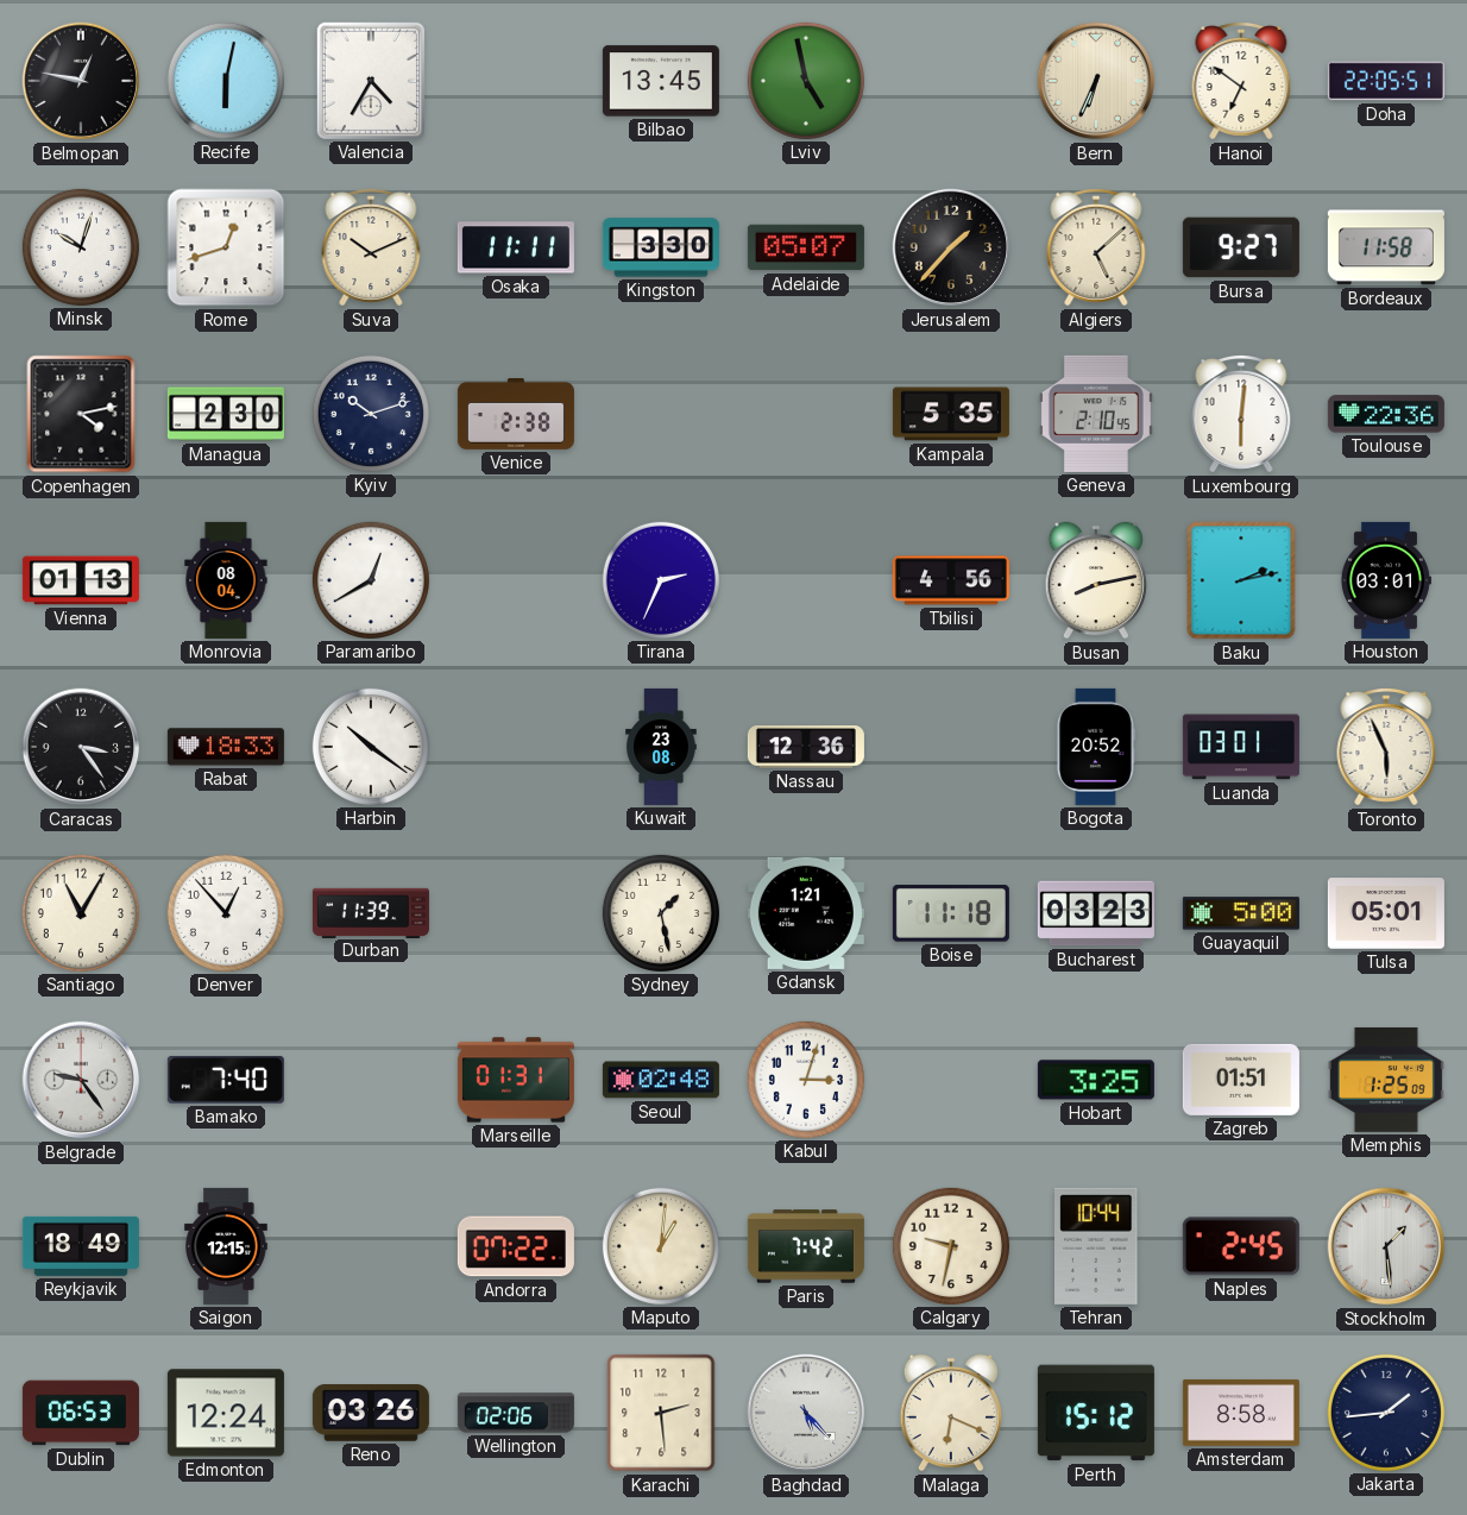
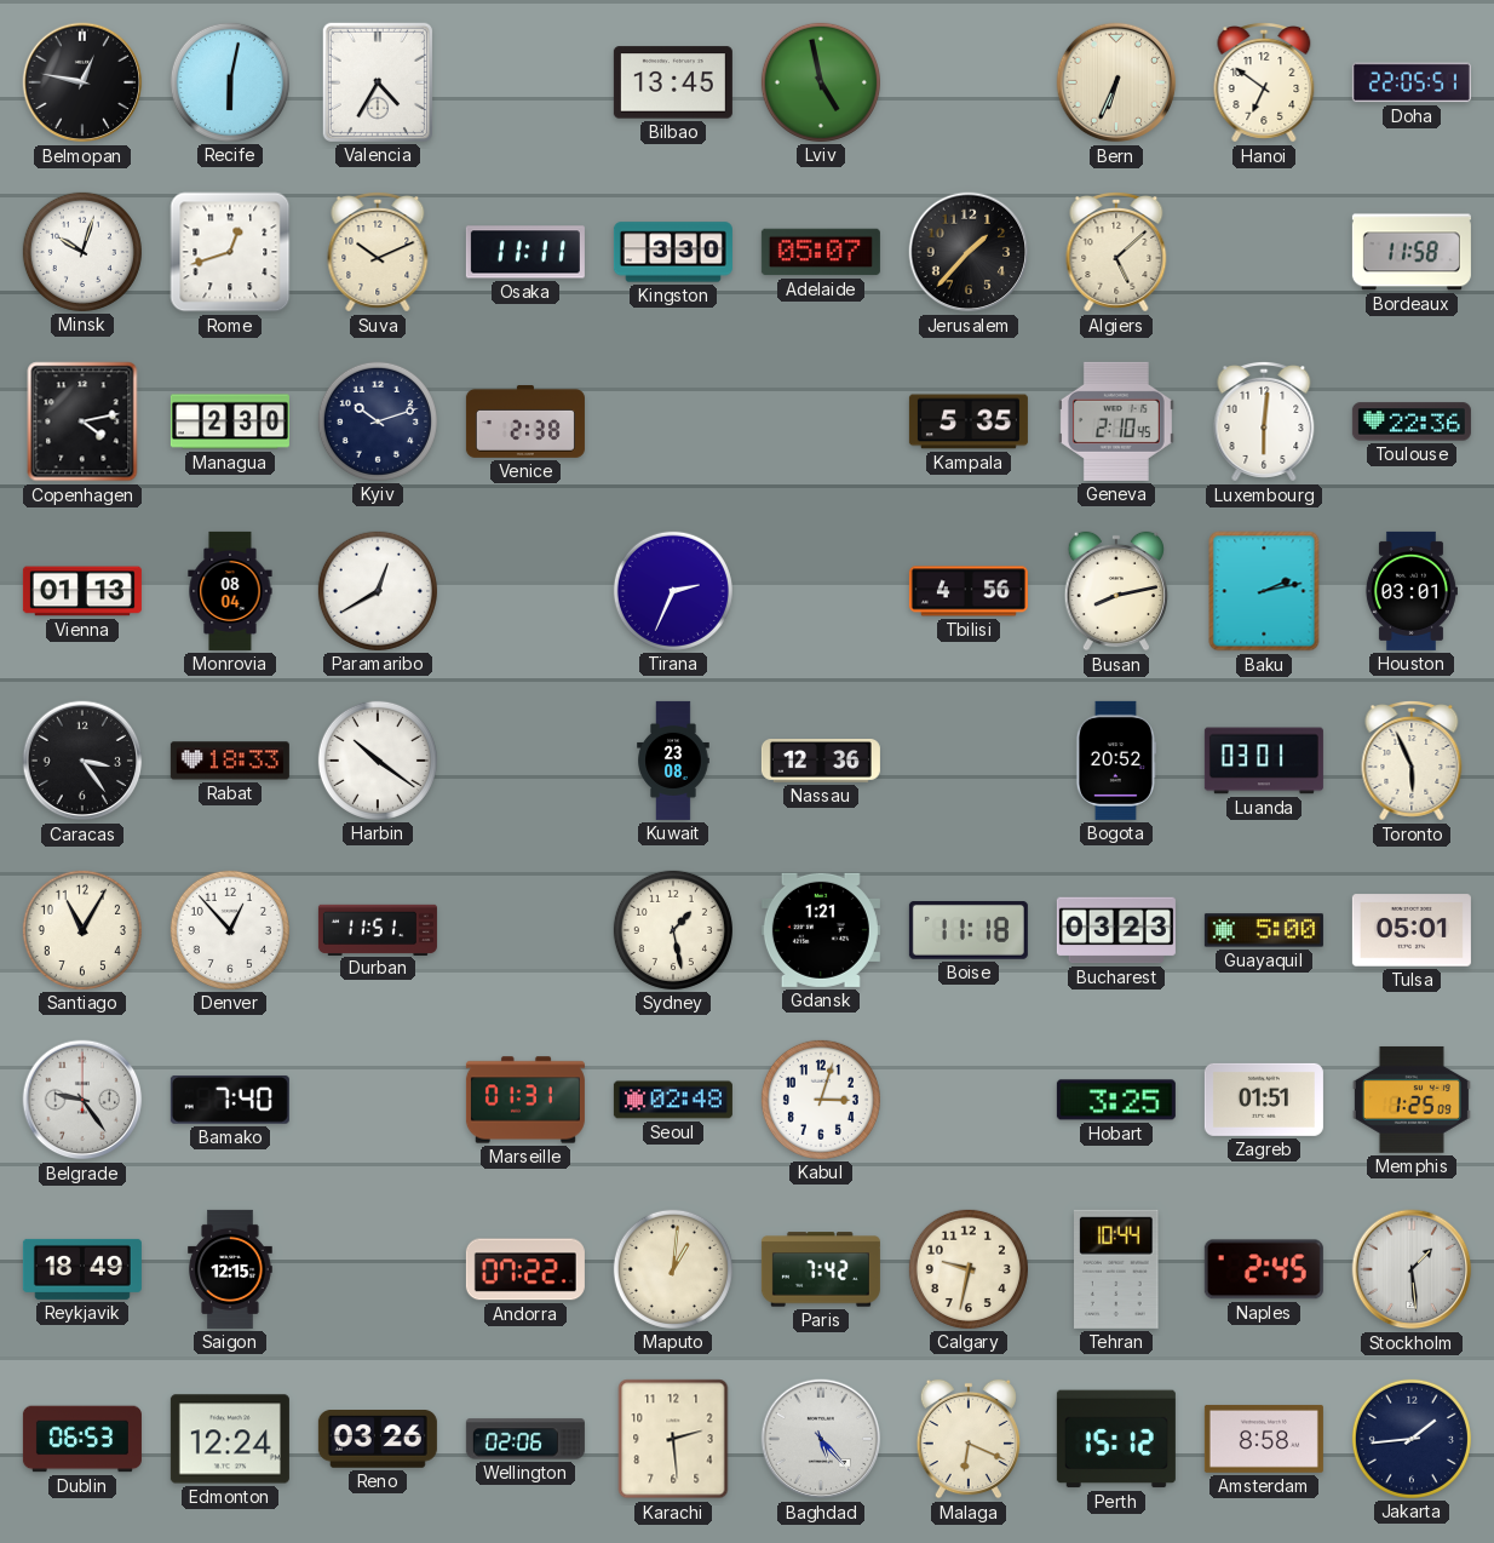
Bursa: 9:27 -> none
Durban: 11:39 -> 11:51
